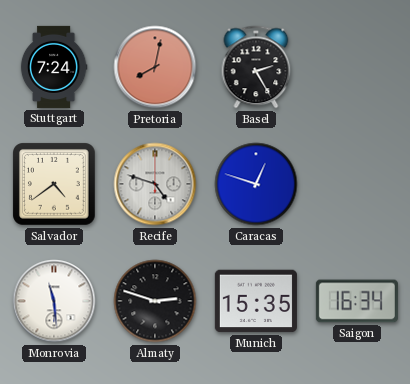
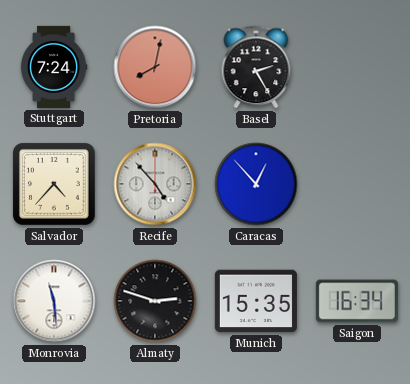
Salvador: 4:39 -> 4:37
Recife: 4:48 -> 4:53
Caracas: 12:48 -> 12:53
